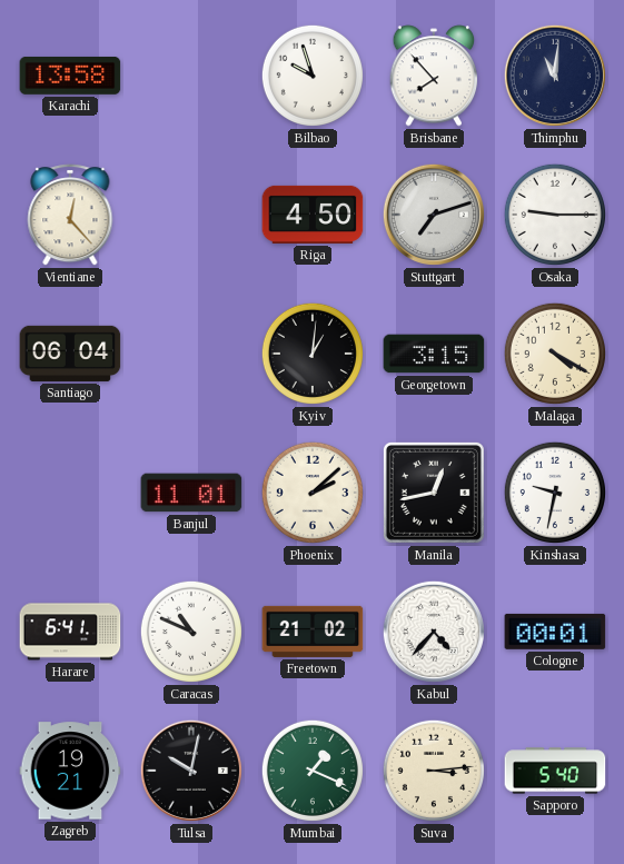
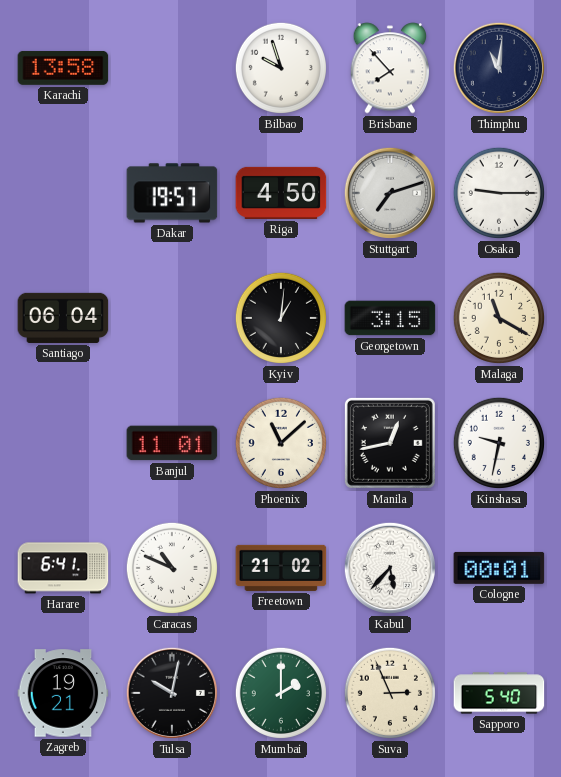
Vientiane: 12:23 -> none
Dakar: none -> 19:57
Malaga: 4:20 -> 11:20
Phoenix: 2:08 -> 11:08
Kabul: 4:37 -> 5:37
Mumbai: 1:19 -> 2:00
Suva: 3:14 -> 2:56
